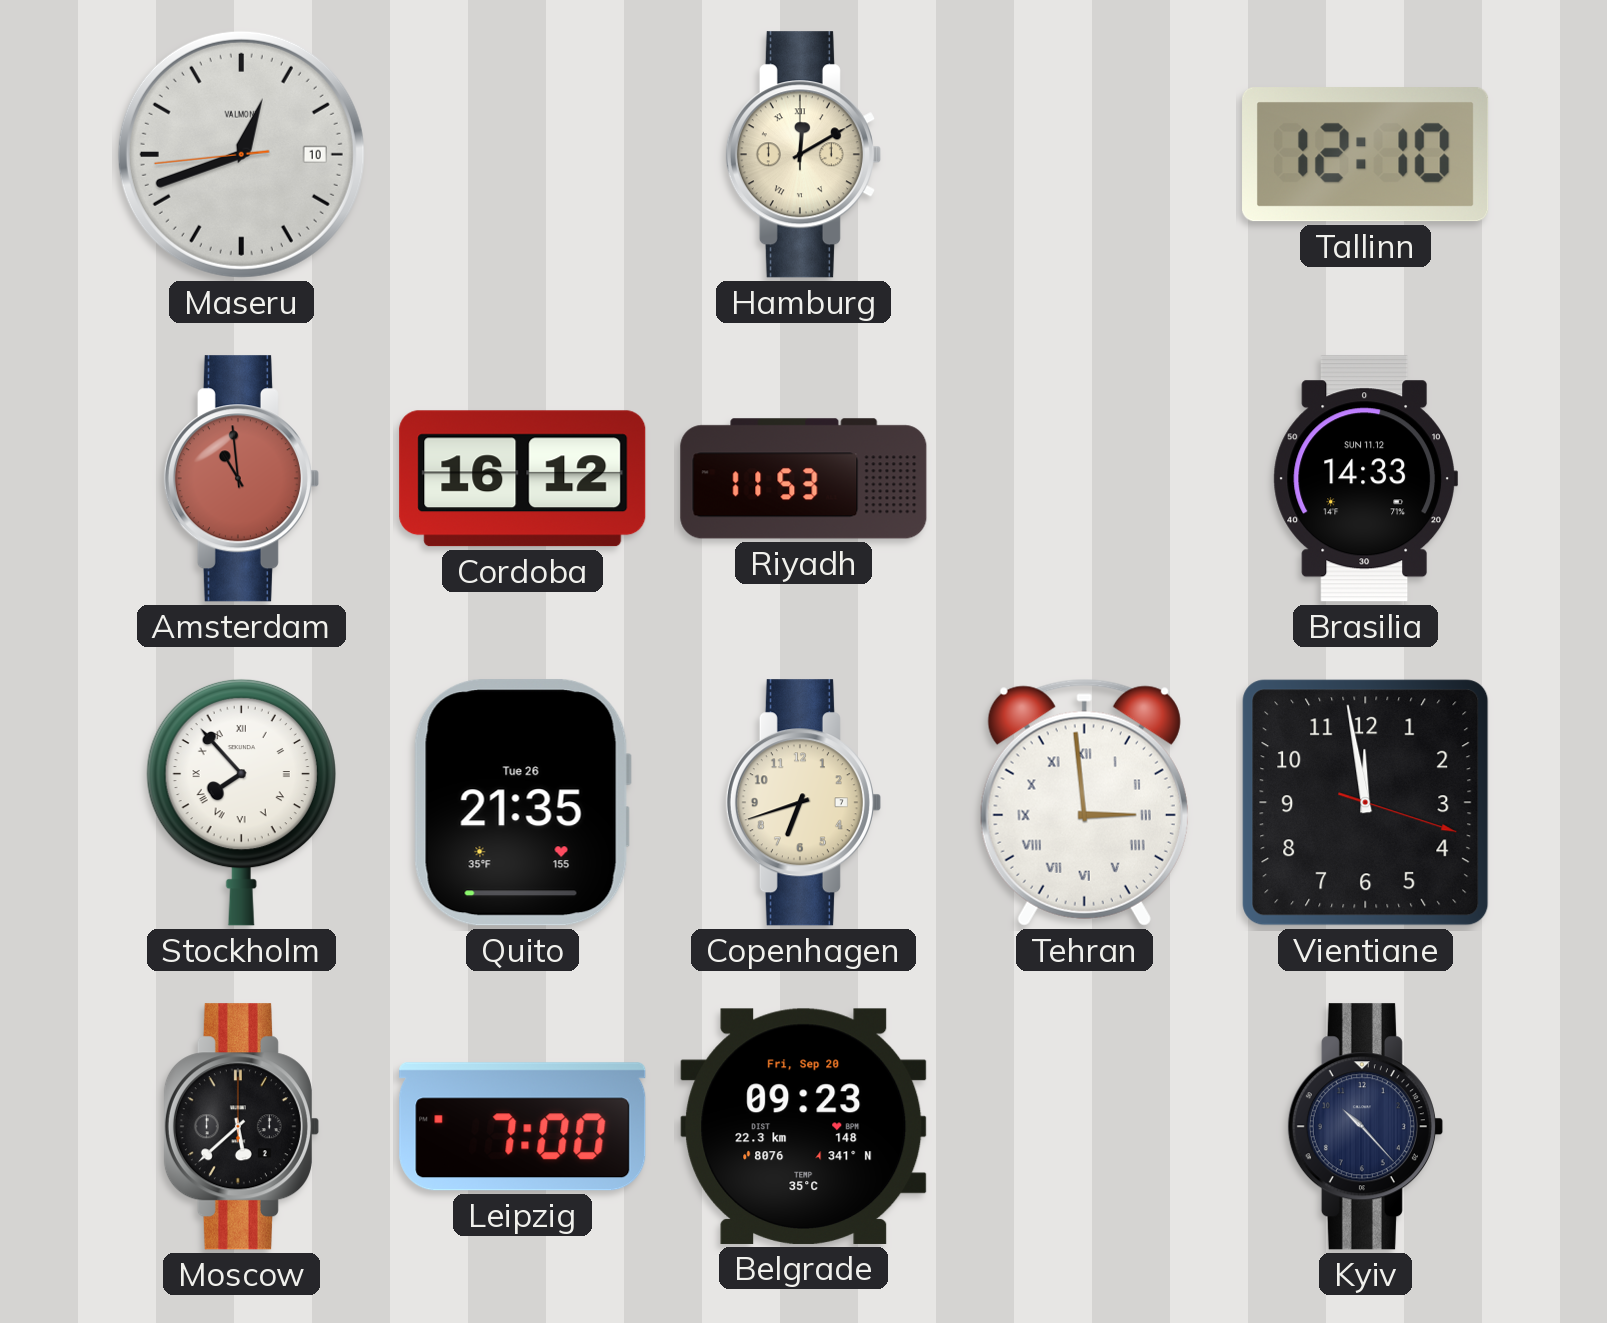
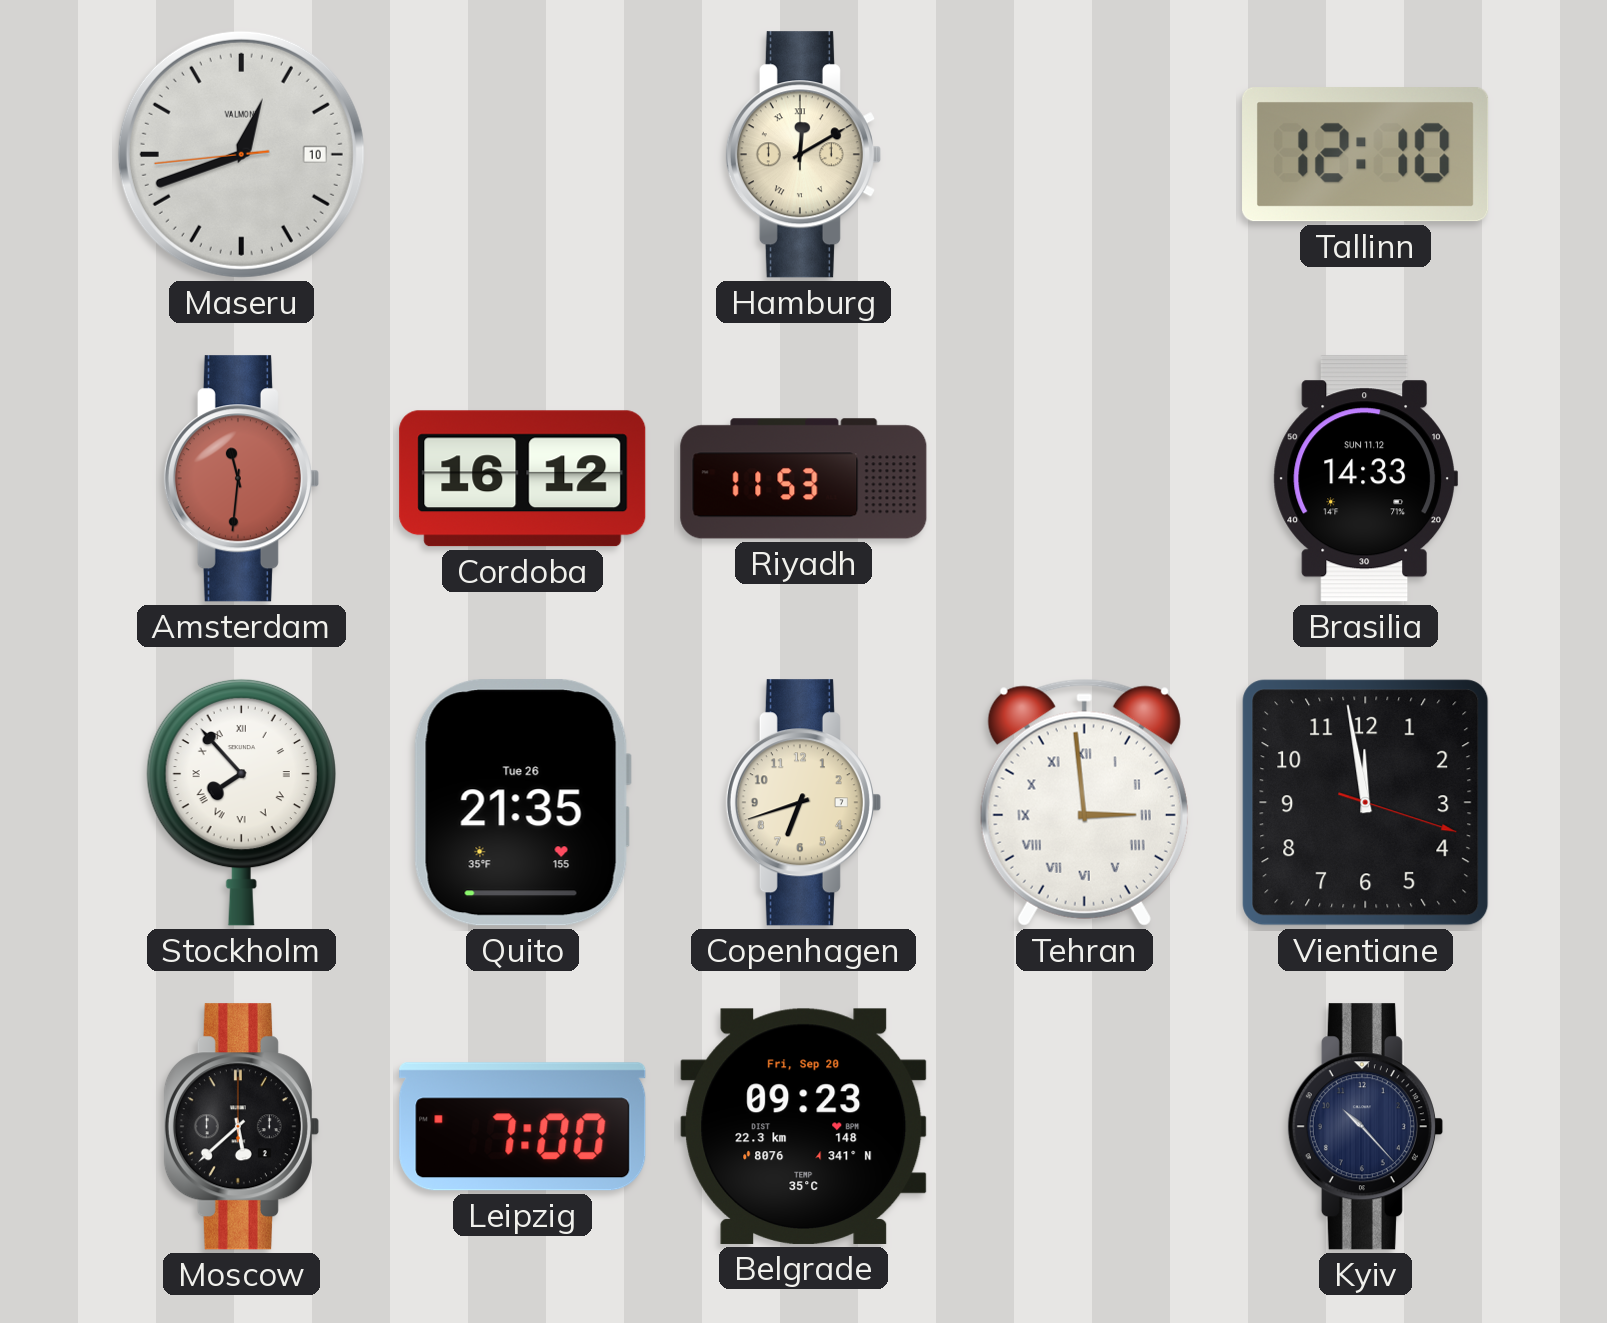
Amsterdam: 10:59 -> 11:31
